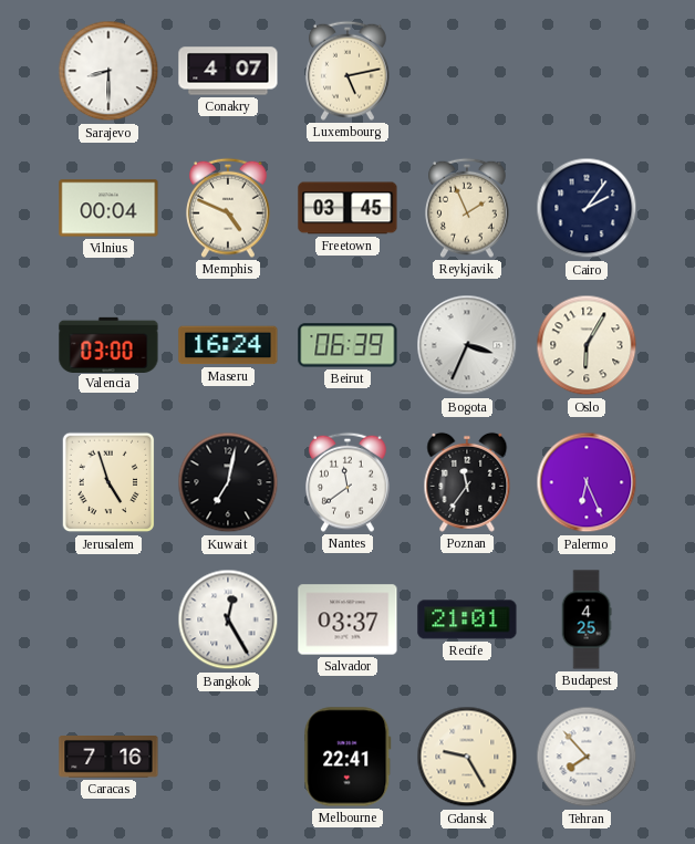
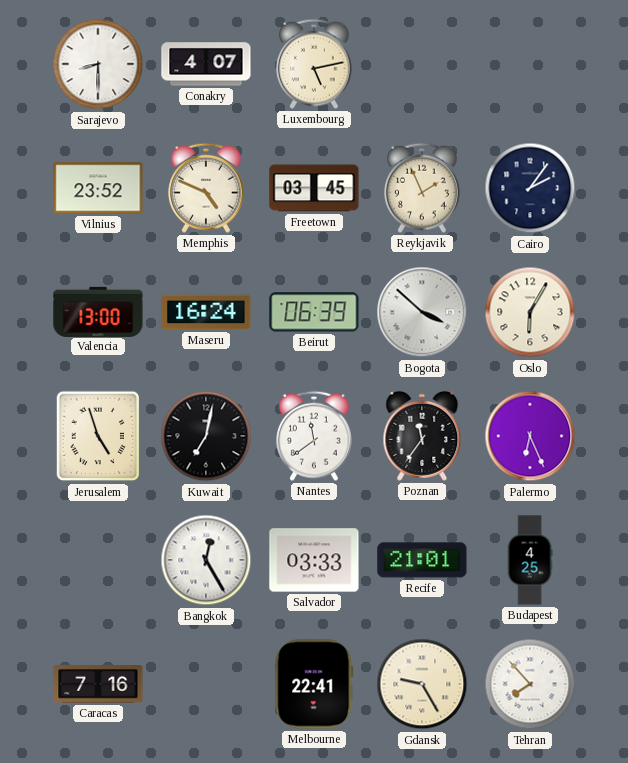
Vilnius: 00:04 -> 23:52
Valencia: 03:00 -> 13:00
Bogota: 3:34 -> 3:52
Salvador: 03:37 -> 03:33
